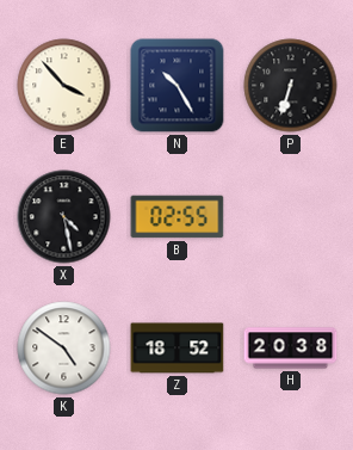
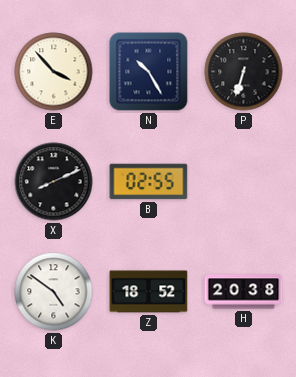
X: 4:28 -> 8:11
